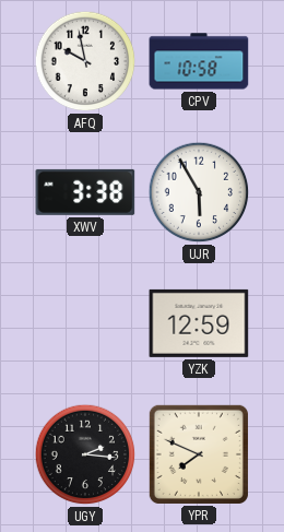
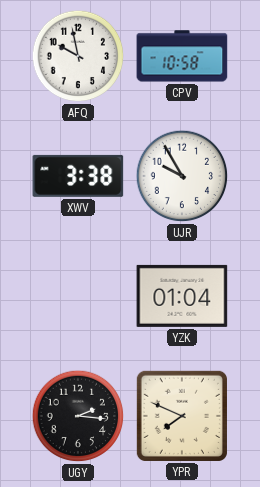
UJR: 5:55 -> 9:55
YZK: 12:59 -> 01:04
